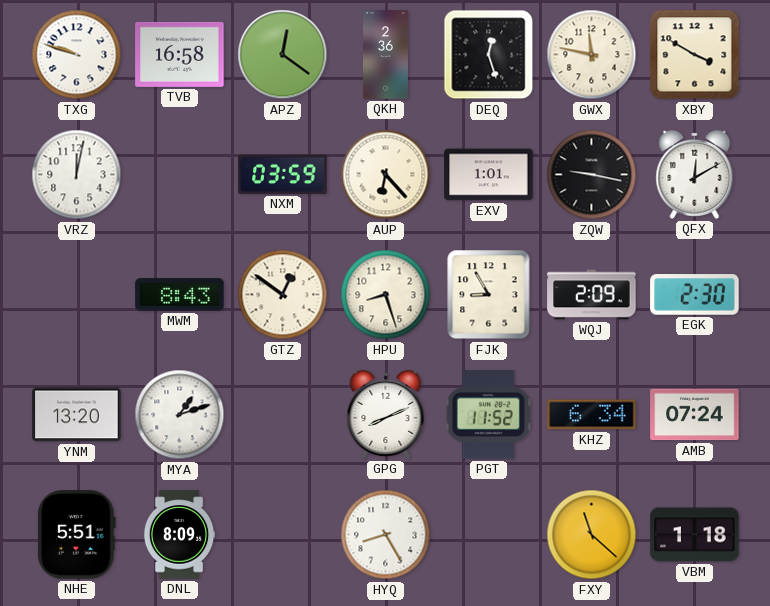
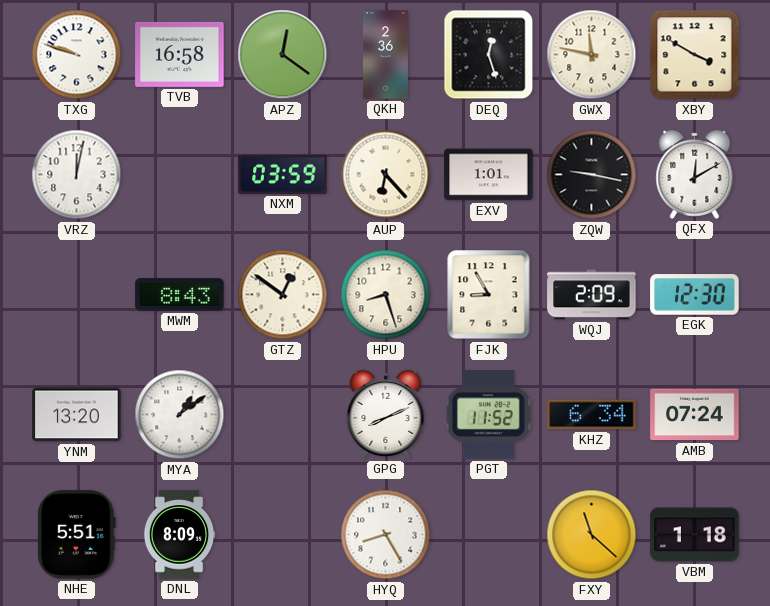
EGK: 2:30 -> 12:30
MYA: 1:12 -> 1:09
